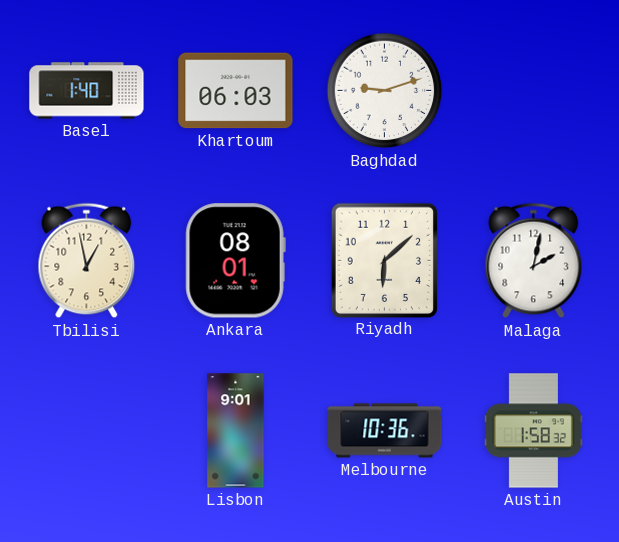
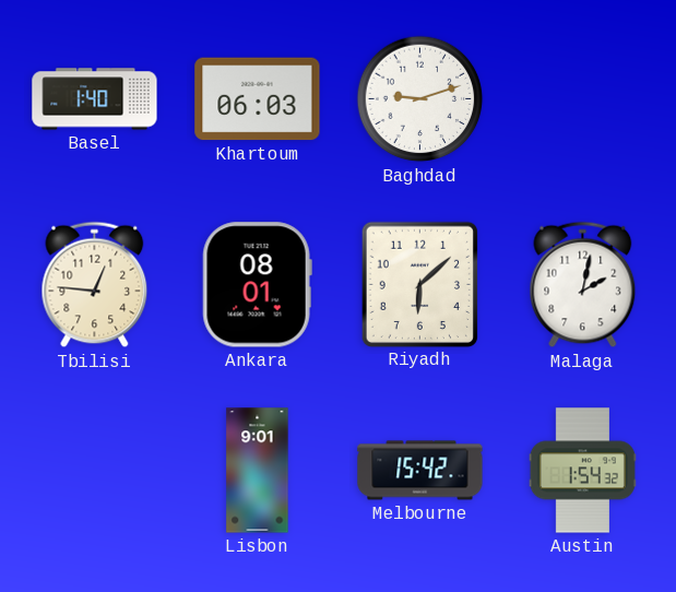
Tbilisi: 12:58 -> 12:46
Melbourne: 10:36 -> 15:42
Austin: 1:58 -> 1:54
